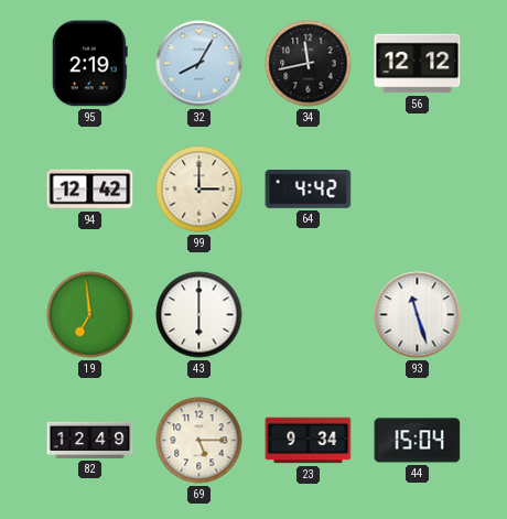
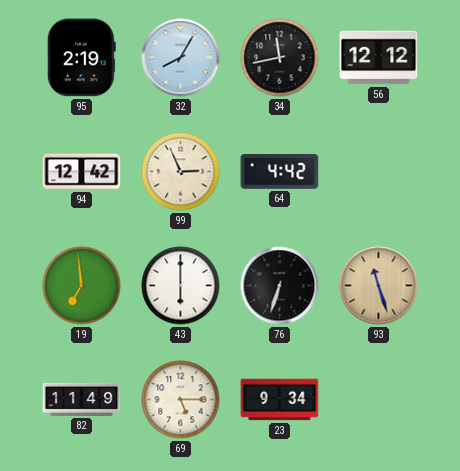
99: 3:00 -> 2:56
76: none -> 6:33
93 dial: white -> champagne
82: 12:49 -> 11:49
44: 15:04 -> none
